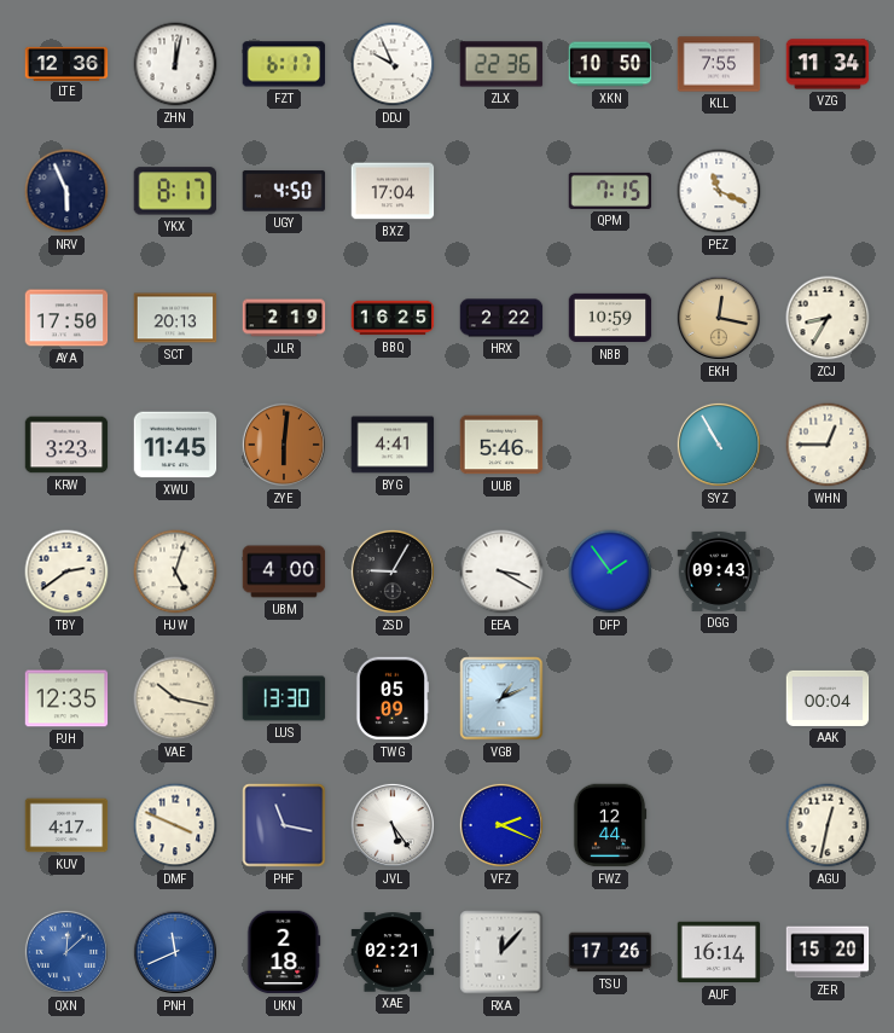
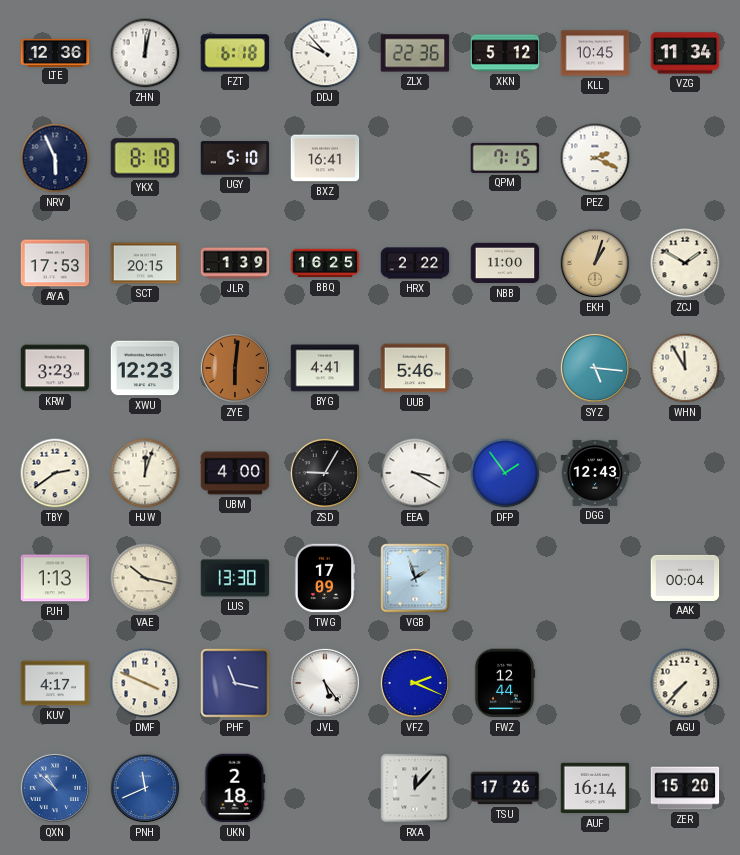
FZT: 6:17 -> 6:18
DDJ: 9:56 -> 9:53
XKN: 10:50 -> 5:12
KLL: 7:55 -> 10:45
YKX: 8:17 -> 8:18
UGY: 4:50 -> 5:10
BXZ: 17:04 -> 16:41
PEZ: 11:19 -> 2:19
AYA: 17:50 -> 17:53
SCT: 20:13 -> 20:15
JLR: 2:19 -> 1:39
NBB: 10:59 -> 11:00
EKH: 12:17 -> 1:03
ZCJ: 8:35 -> 1:50
XWU: 11:45 -> 12:23
SYZ: 10:55 -> 5:16
WHN: 12:45 -> 11:55
HJW: 5:03 -> 12:03
DGG: 09:43 -> 12:43
PJH: 12:35 -> 1:13
TWG: 05:09 -> 17:09
VGB: 1:11 -> 1:57
AGU: 12:32 -> 7:37
QXN: 12:08 -> 10:52
XAE: 02:21 -> none
